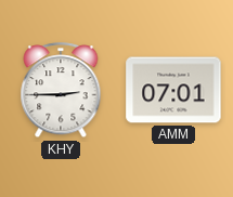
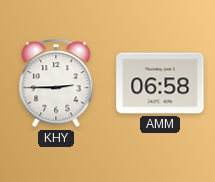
AMM: 07:01 -> 06:58
